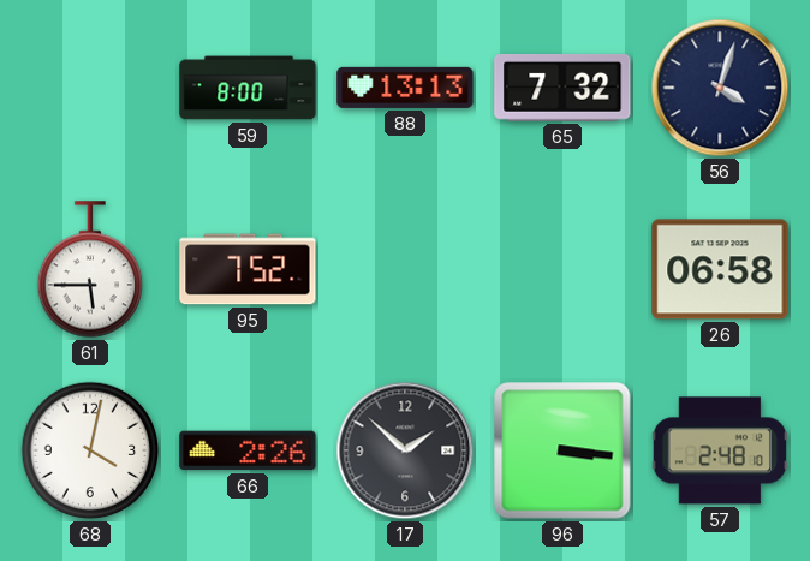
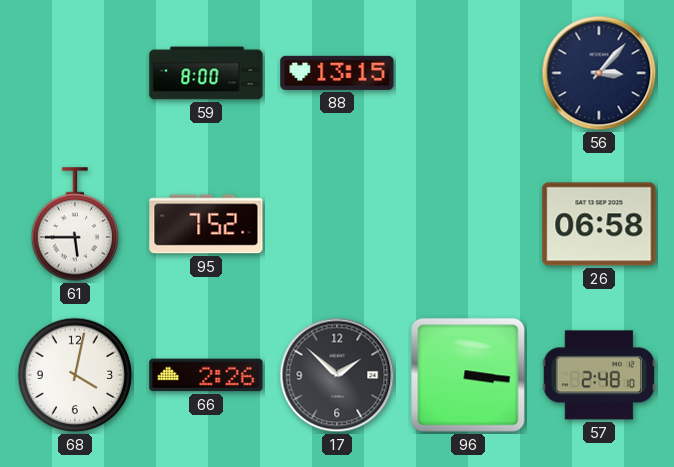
88: 13:13 -> 13:15
65: 7:32 -> none
56: 4:03 -> 3:07
